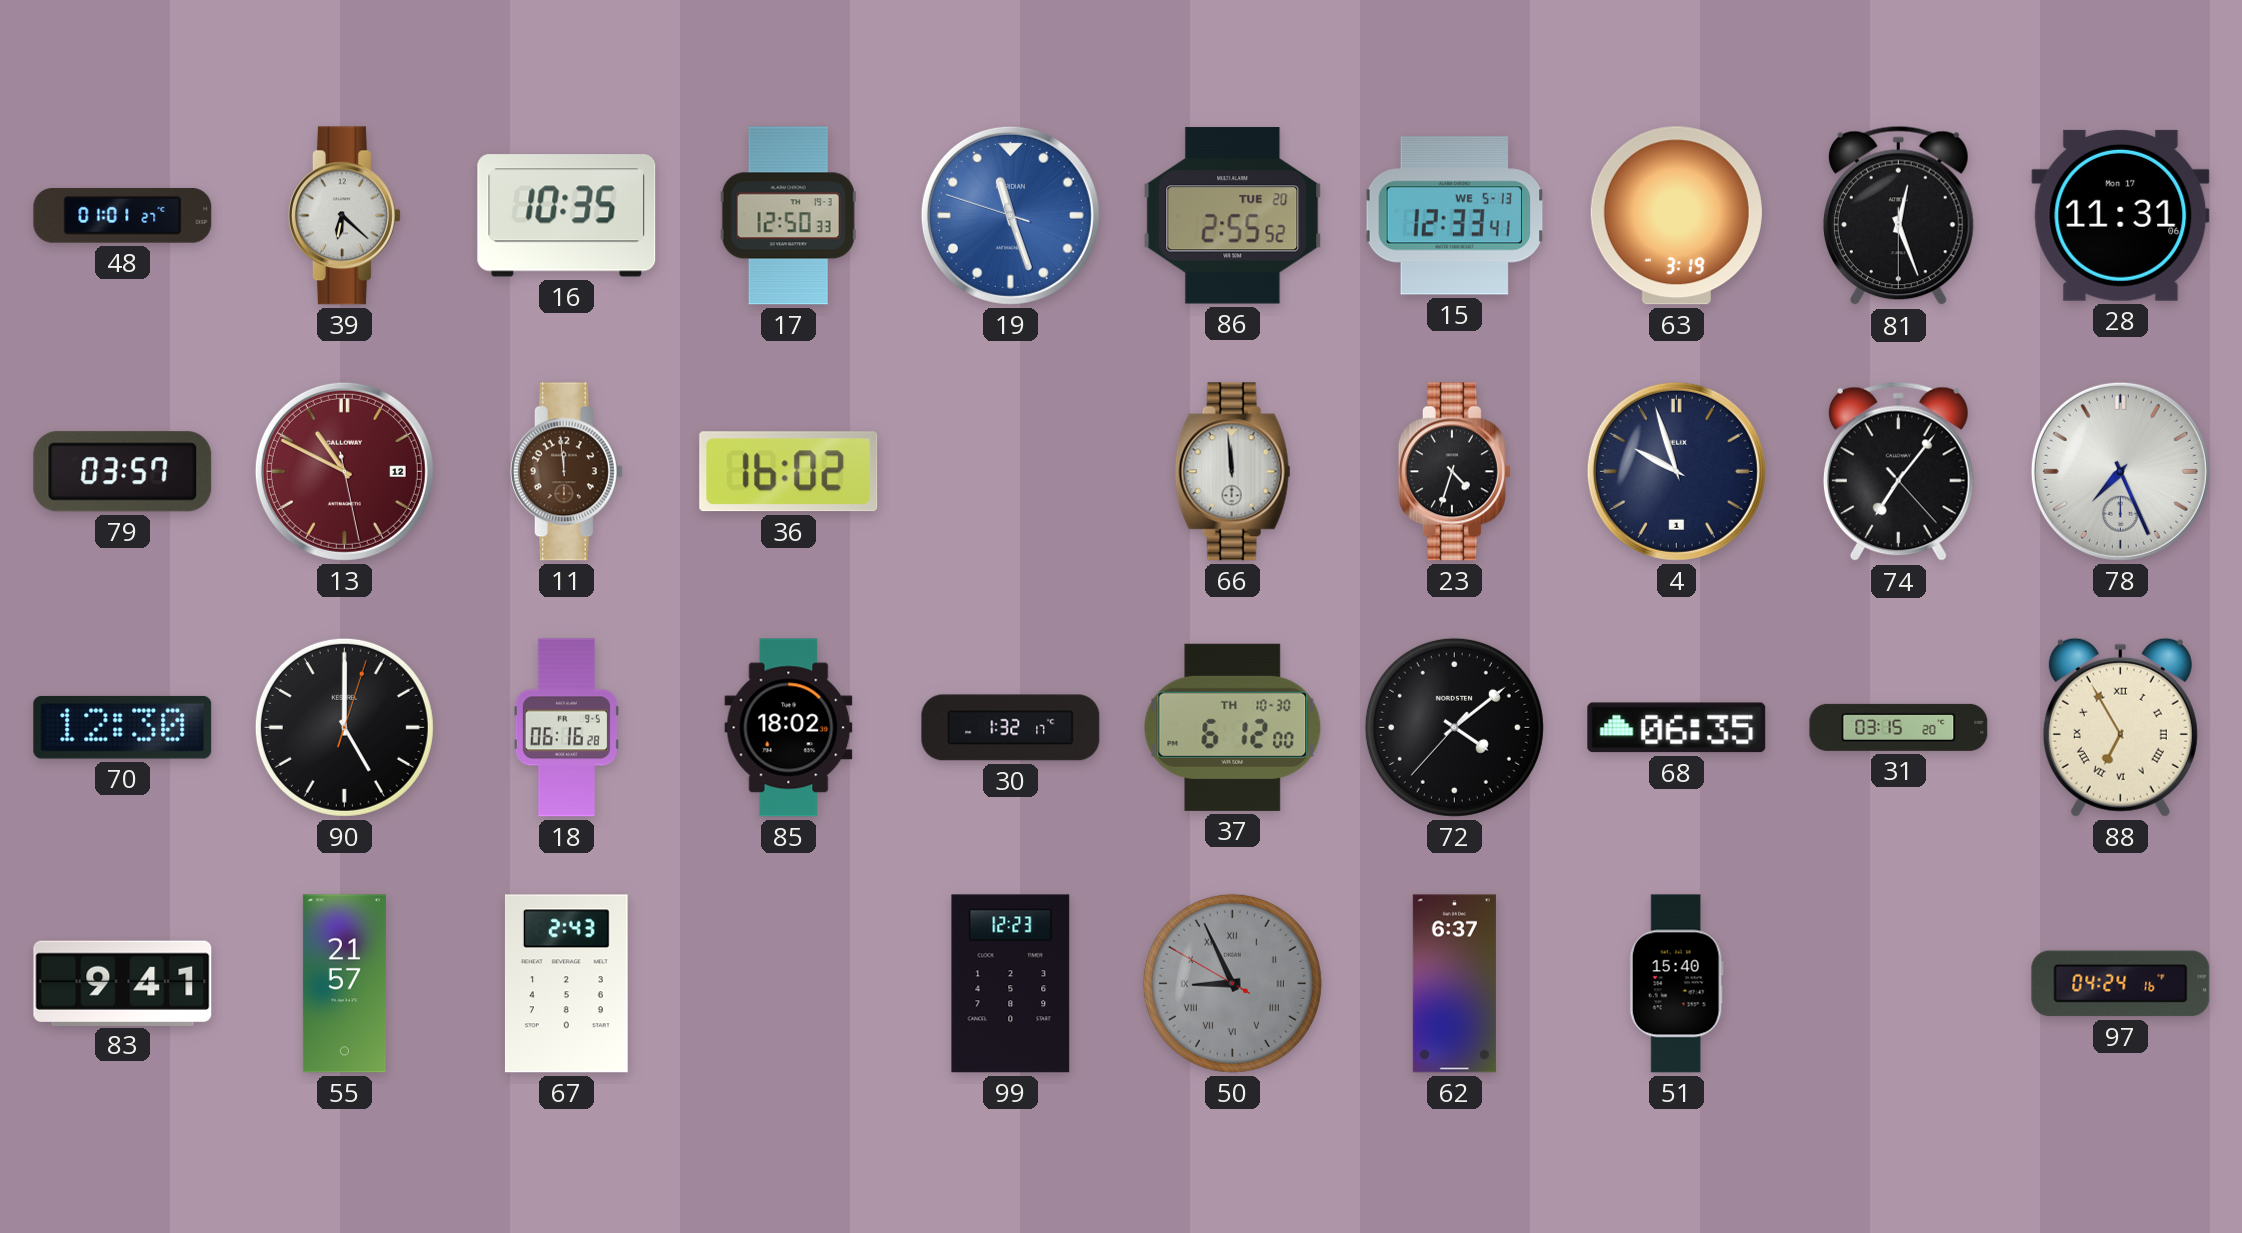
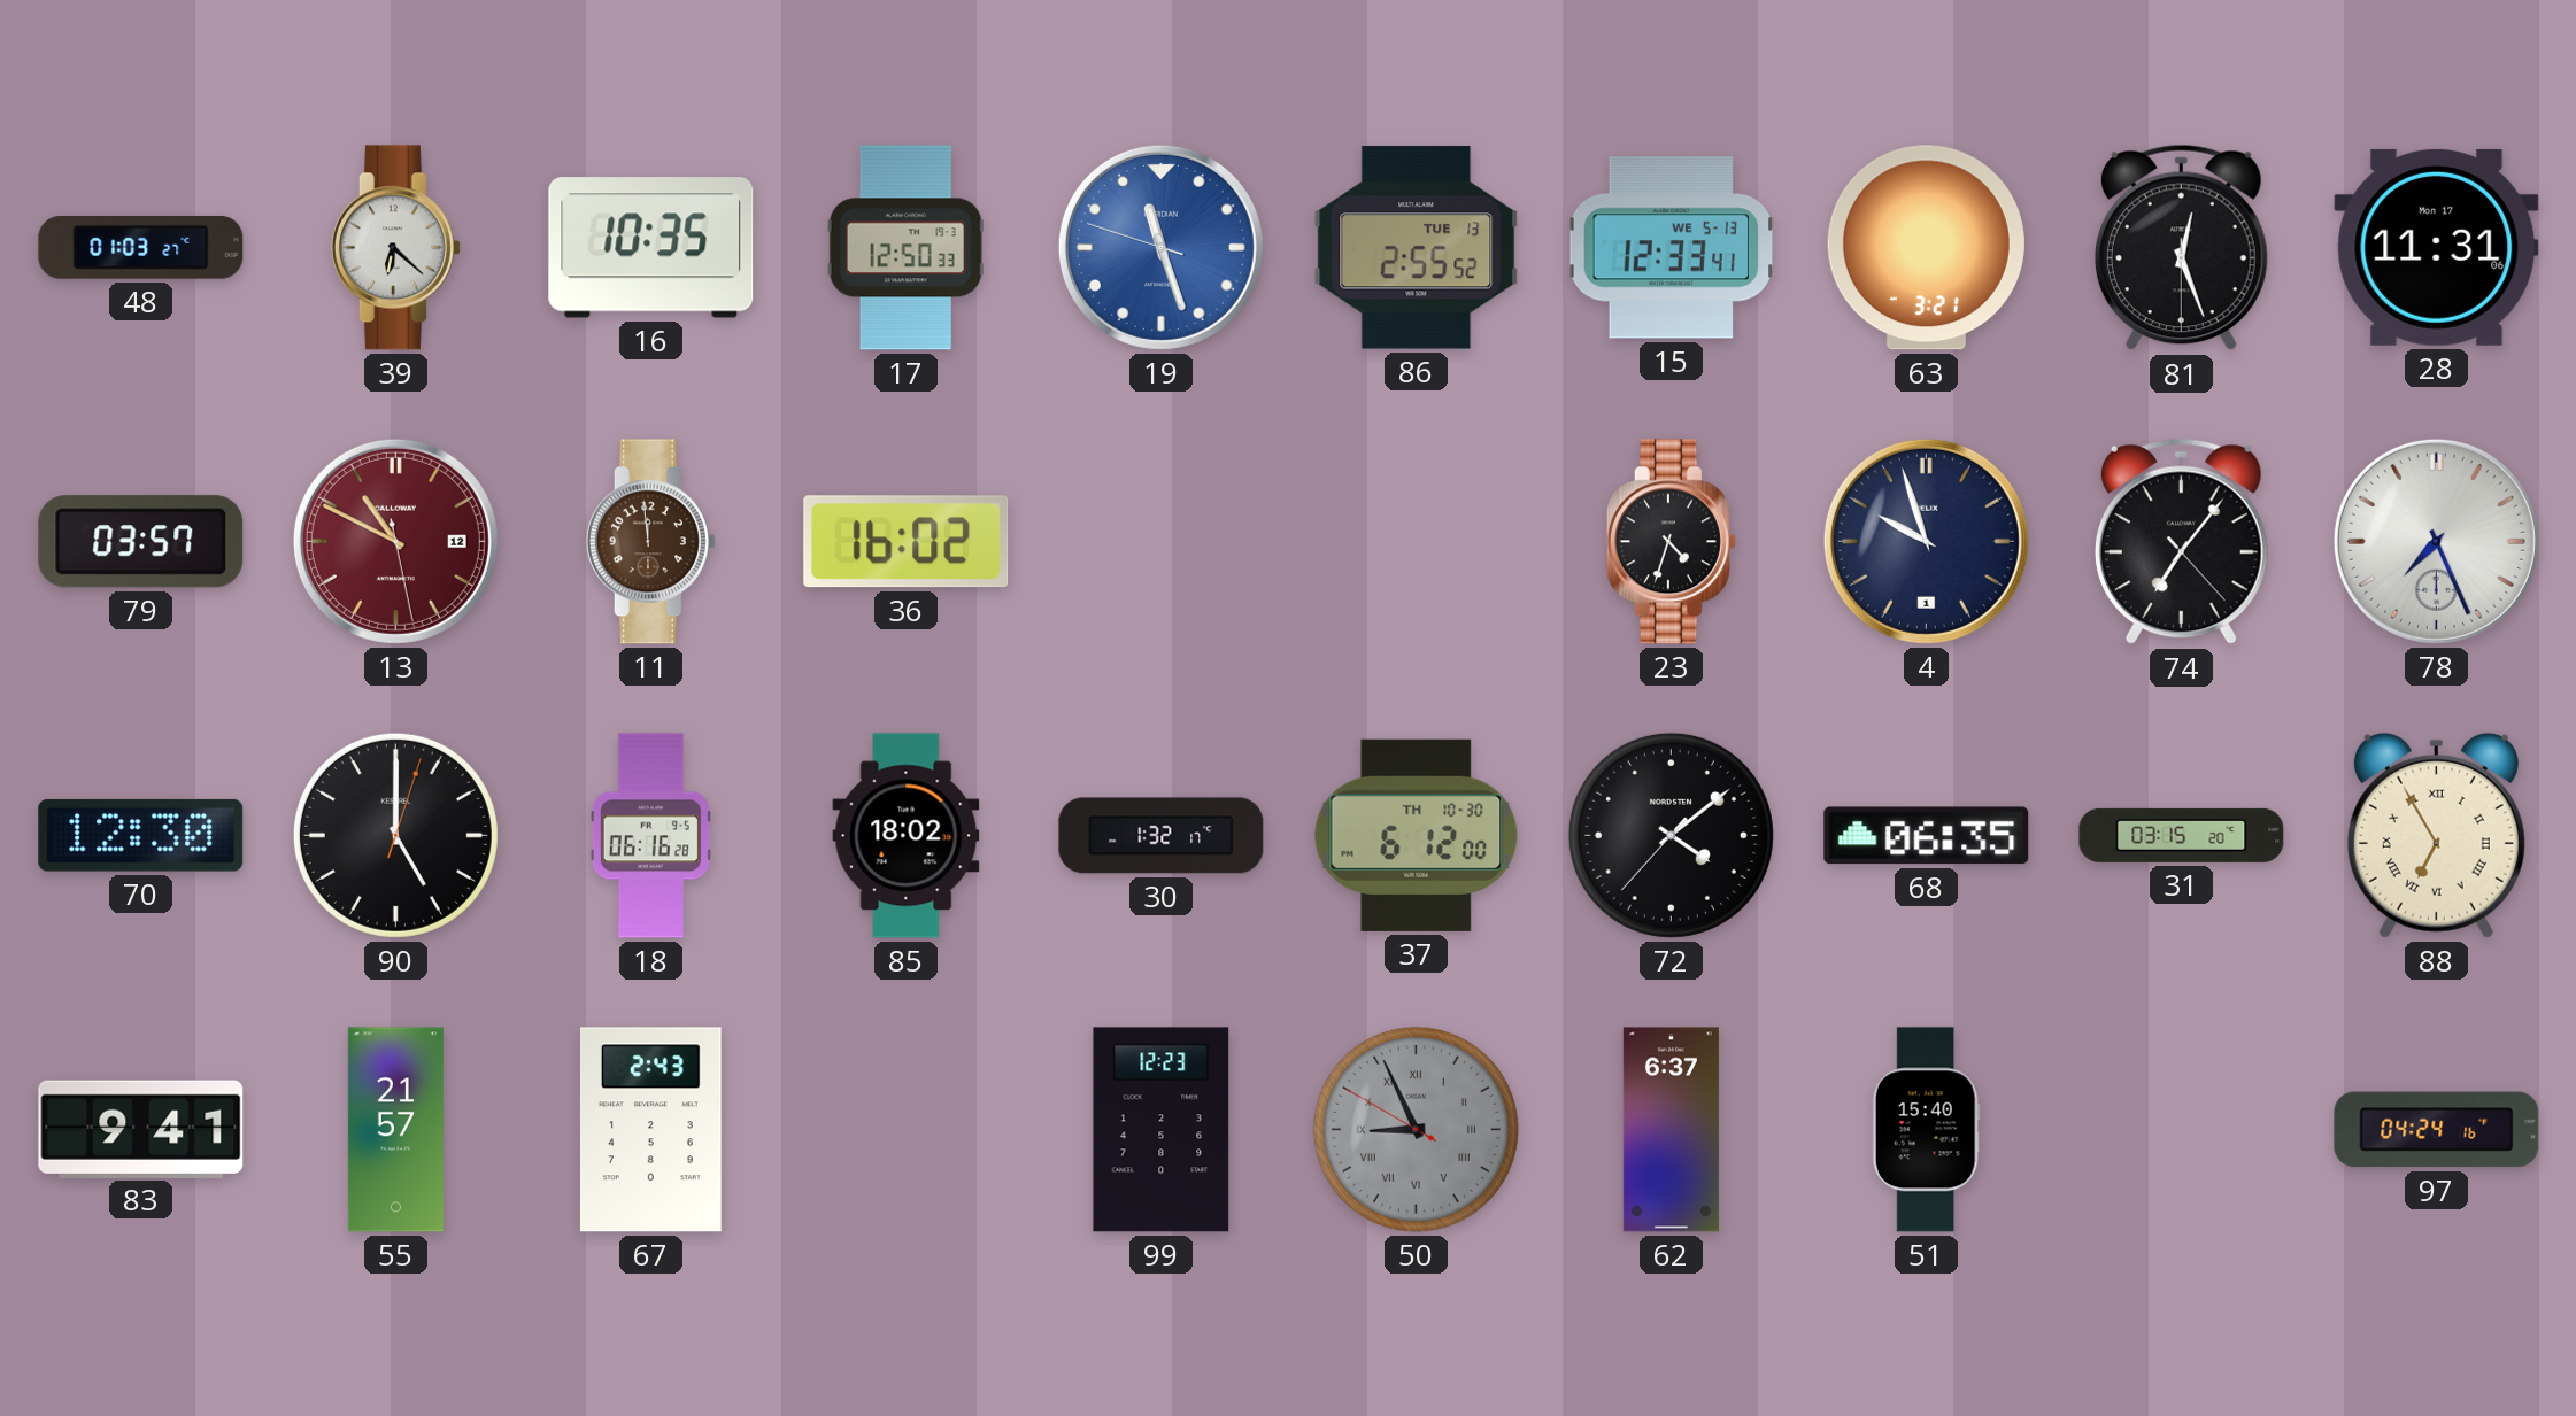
48: 01:01 -> 01:03
86 date: TUE 20 -> TUE 13
63: 3:19 -> 3:21
66: 11:59 -> none
